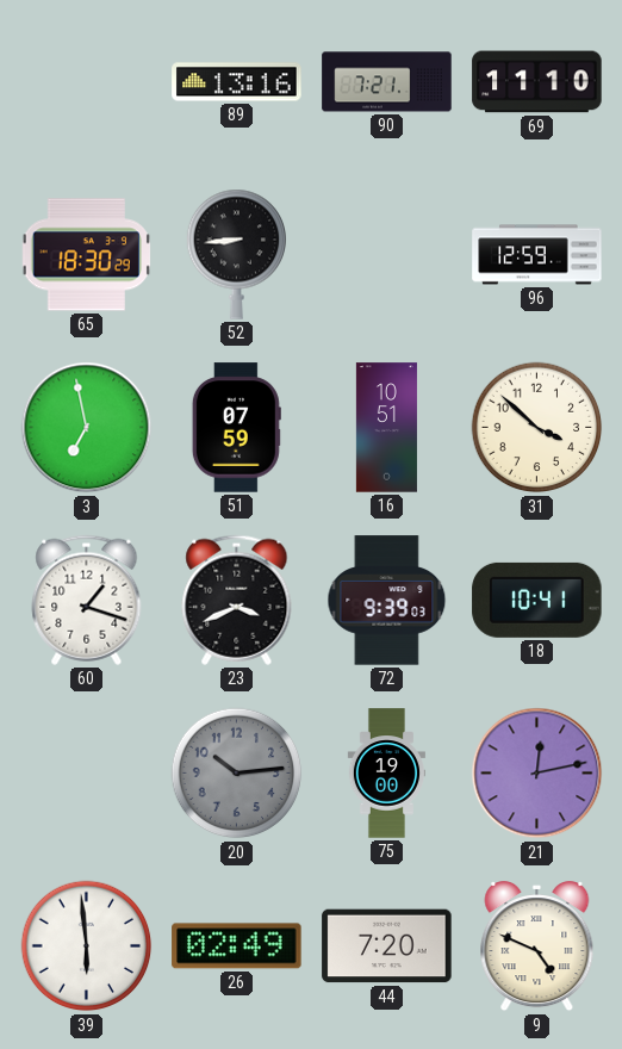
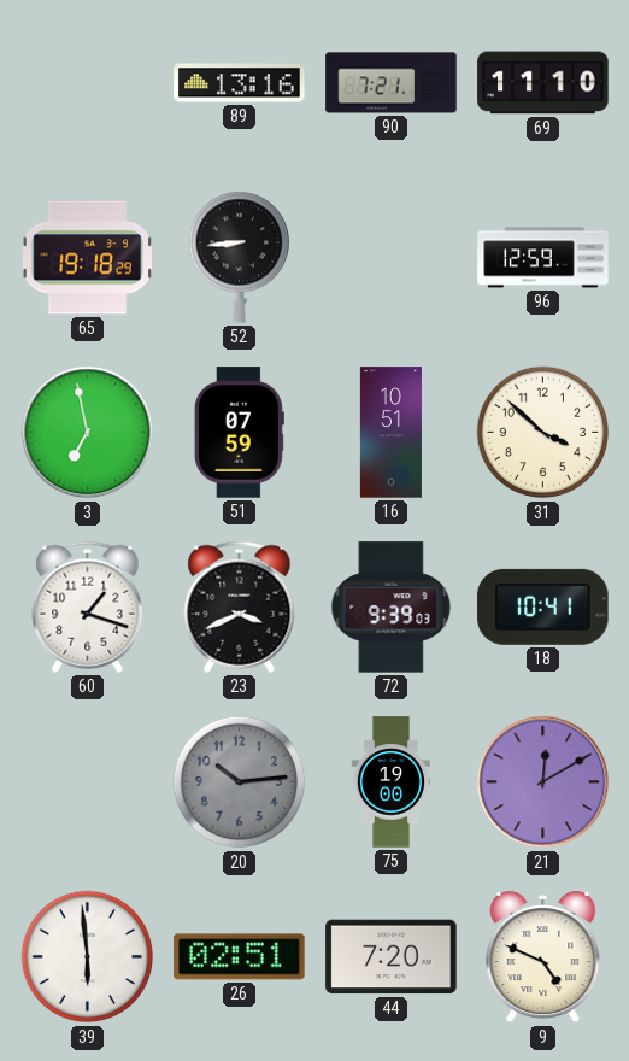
65: 18:30 -> 19:18
21: 12:13 -> 12:10
26: 02:49 -> 02:51
